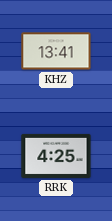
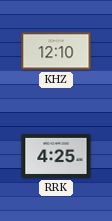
KHZ: 13:41 -> 12:10
